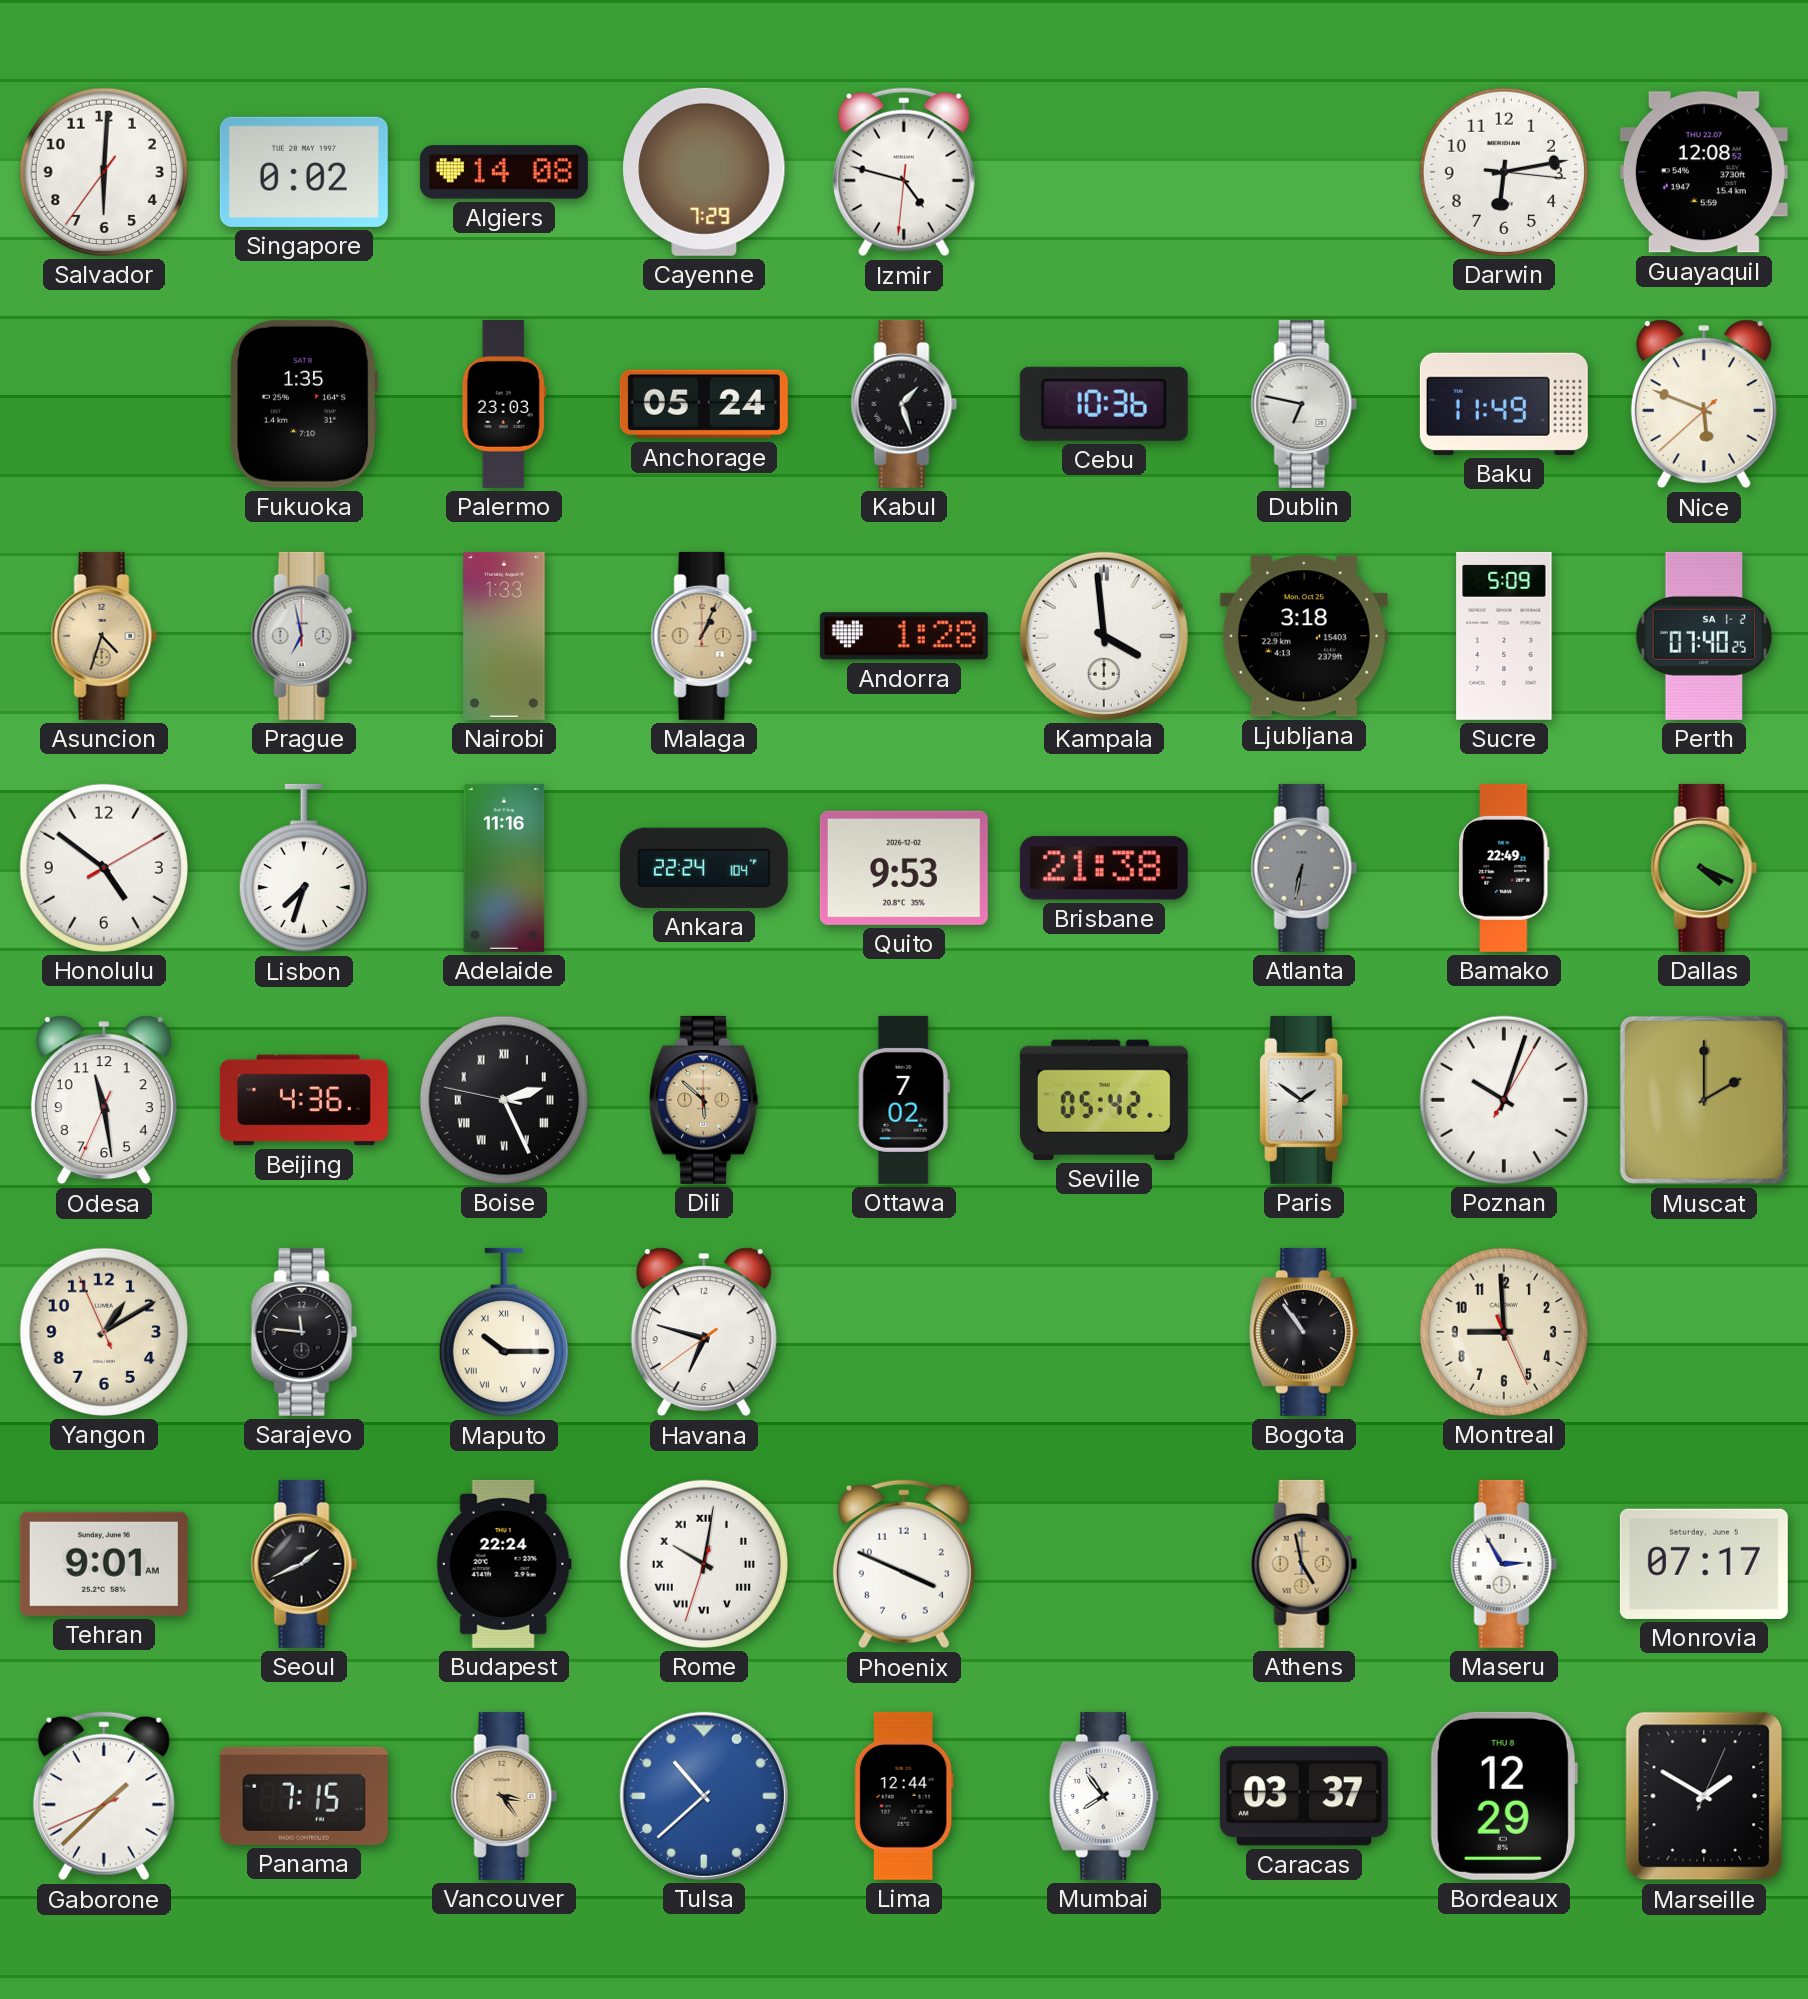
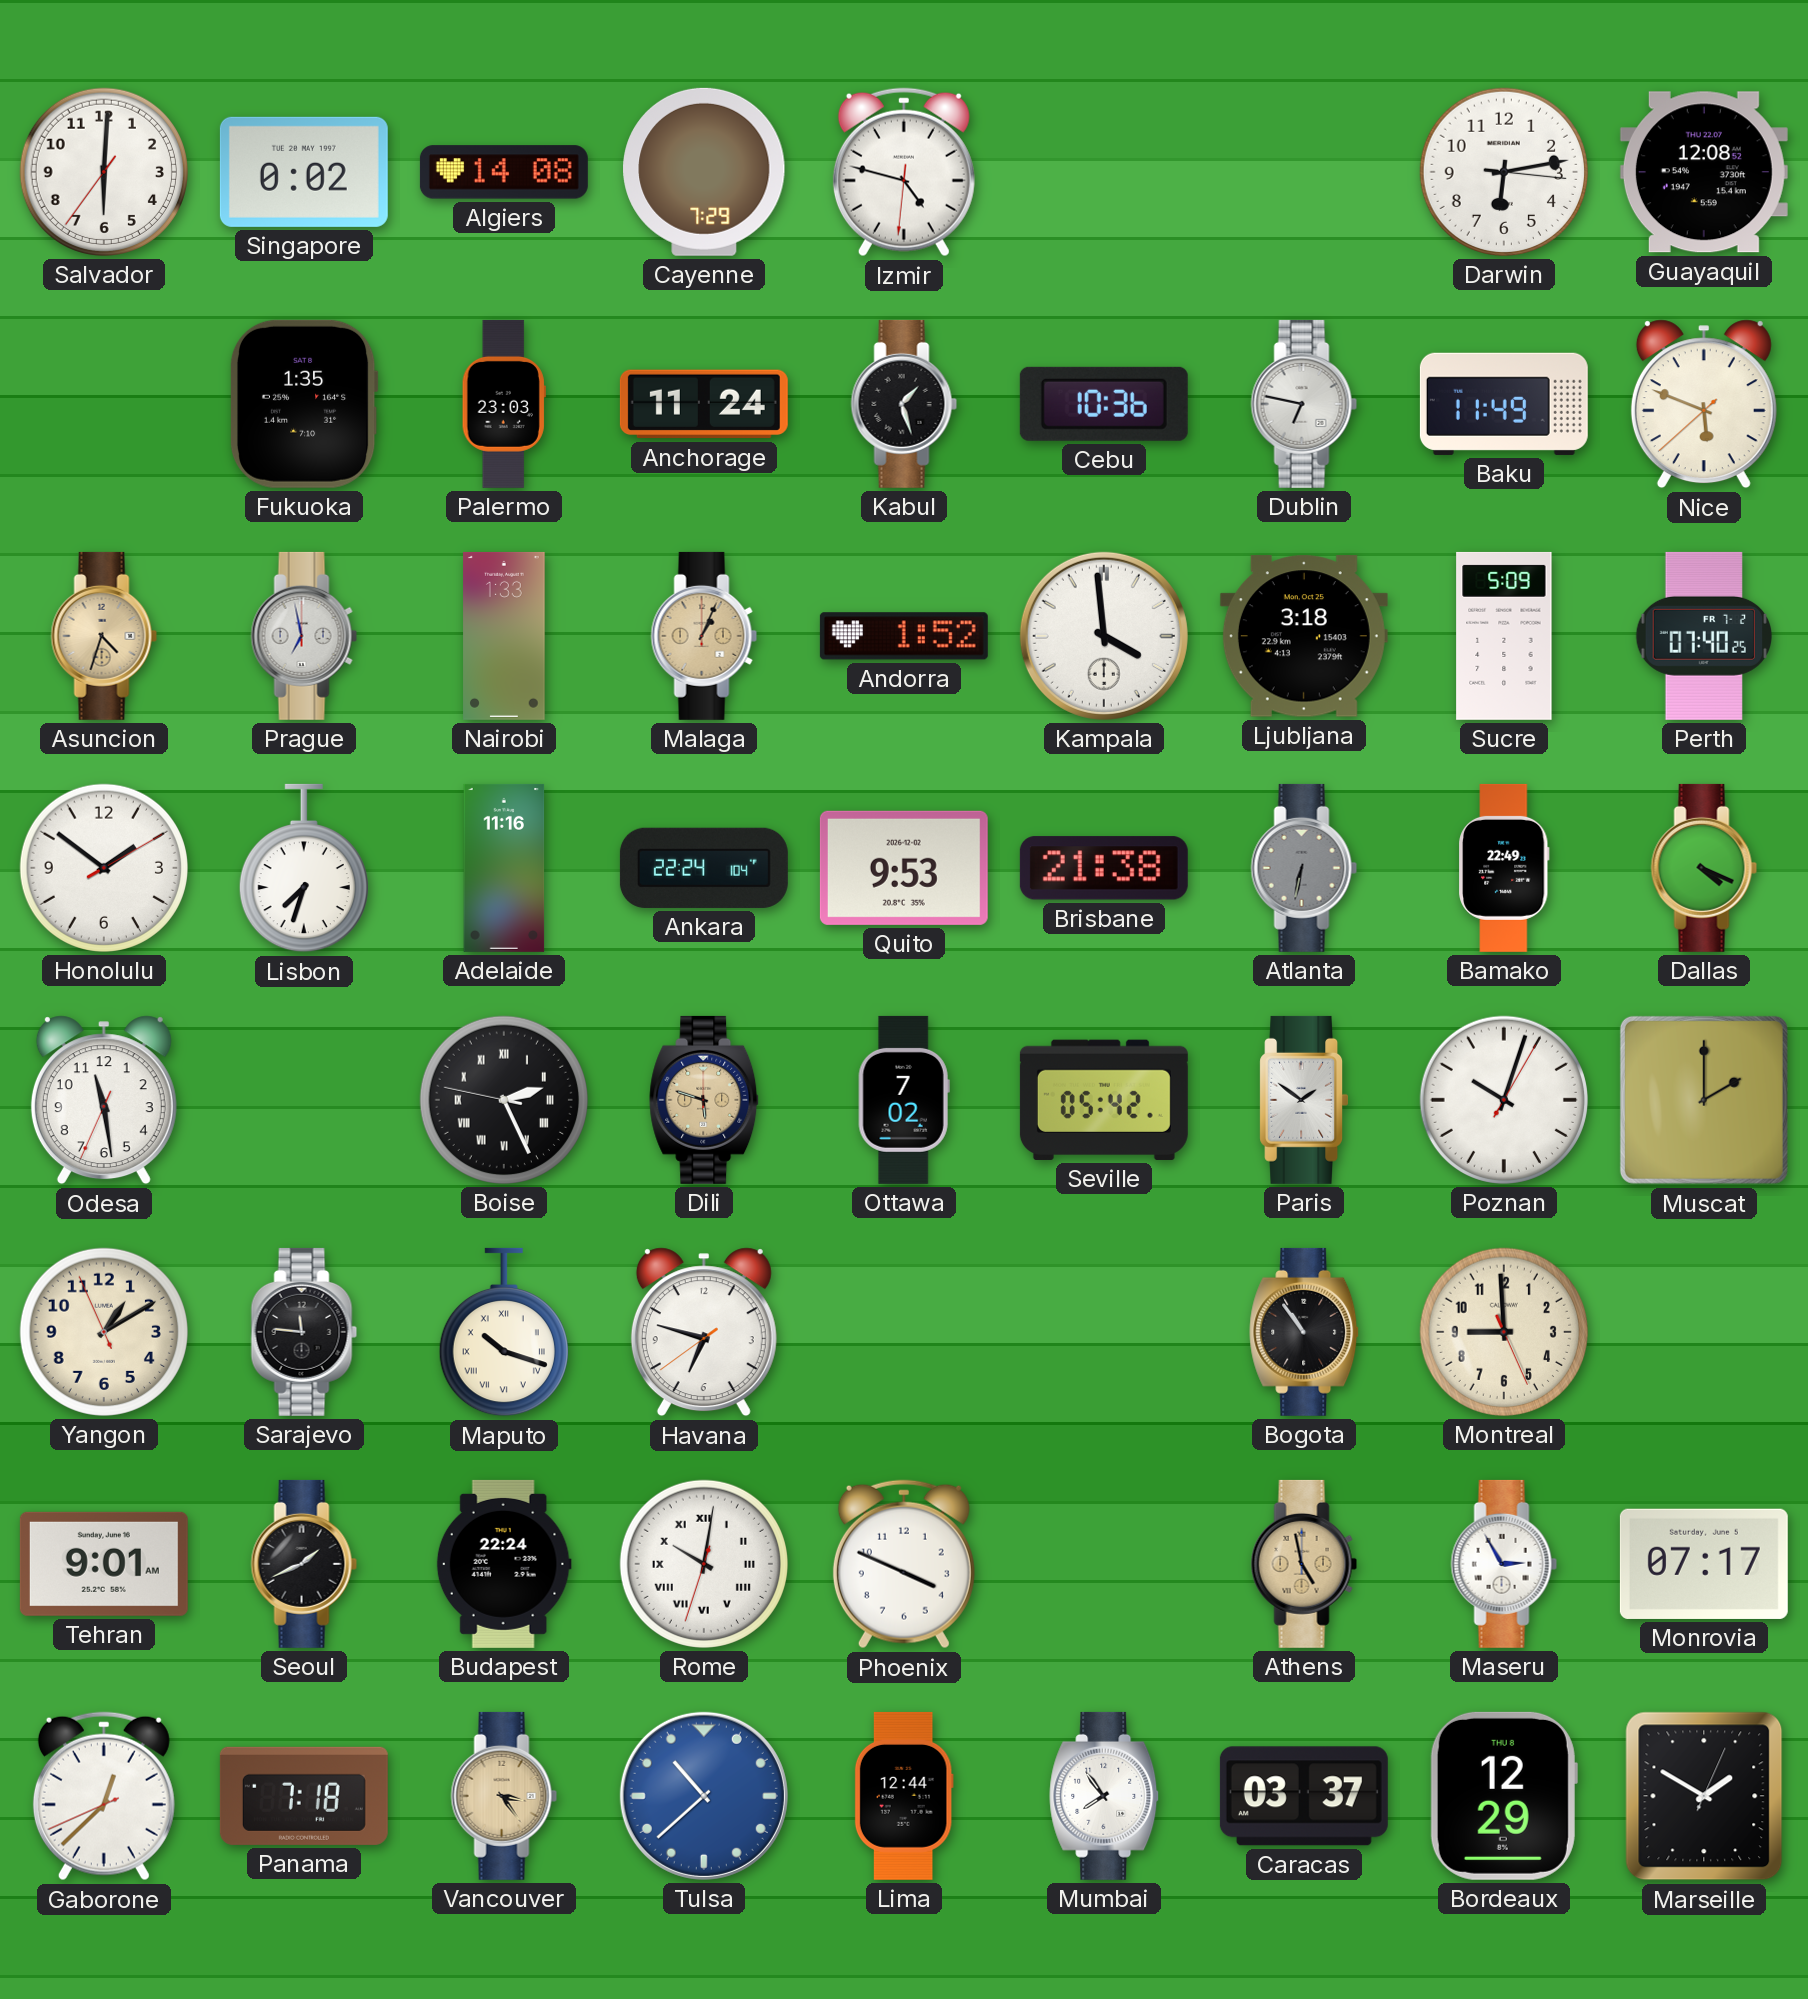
Anchorage: 05:24 -> 11:24
Andorra: 1:28 -> 1:52
Perth date: SA 1-2 -> FR 7-2
Honolulu: 4:51 -> 1:51
Beijing: 4:36 -> none
Dili: 5:52 -> 5:48
Maputo: 10:15 -> 10:18
Gaborone: 1:37 -> 12:37
Panama: 7:15 -> 7:18
